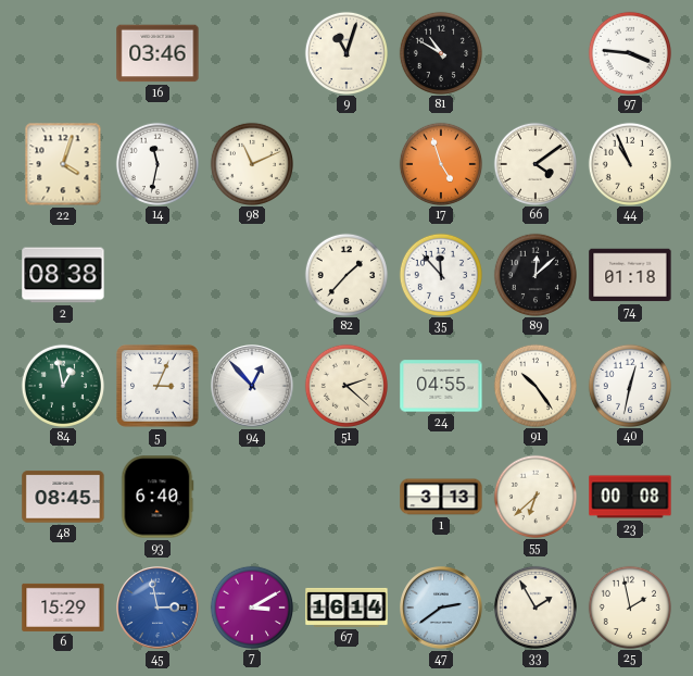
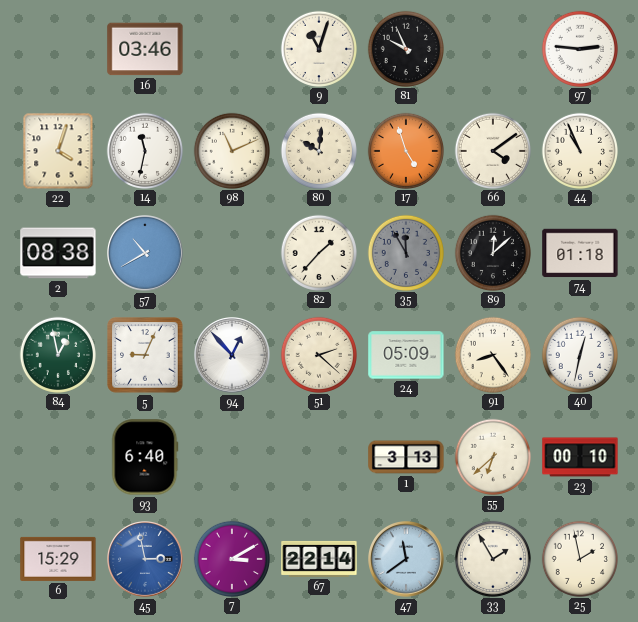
81: 10:50 -> 9:56
97: 3:46 -> 2:46
80: none -> 10:01
57: none -> 10:40
35: 11:53 -> 11:55
35 dial: white -> grey
5: 3:04 -> 9:04
24: 04:55 -> 05:09
91: 10:24 -> 8:24
48: 08:45 -> none
23: 00:08 -> 00:10
67: 16:14 -> 22:14
47: 2:39 -> 11:39
